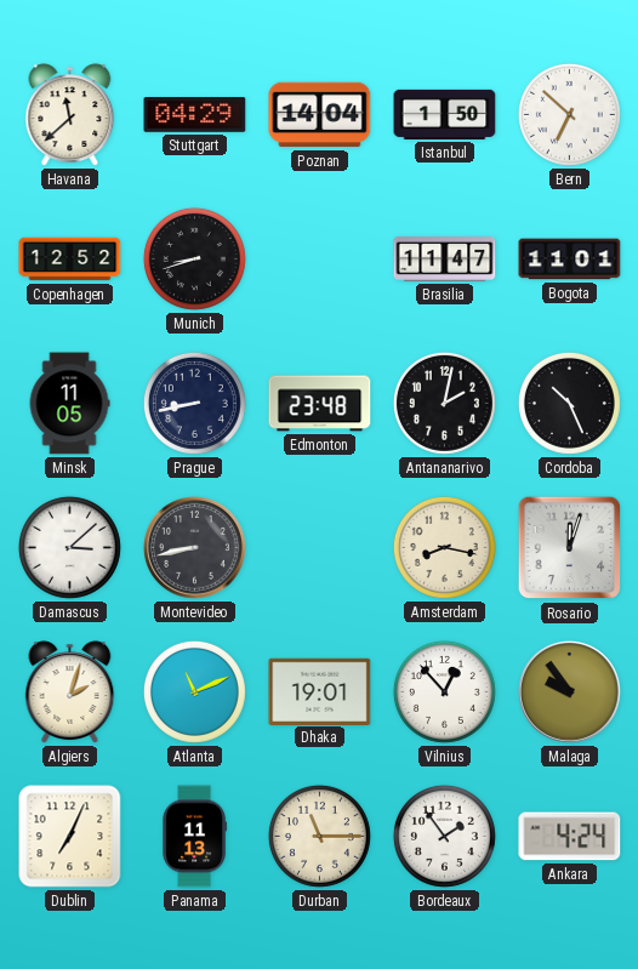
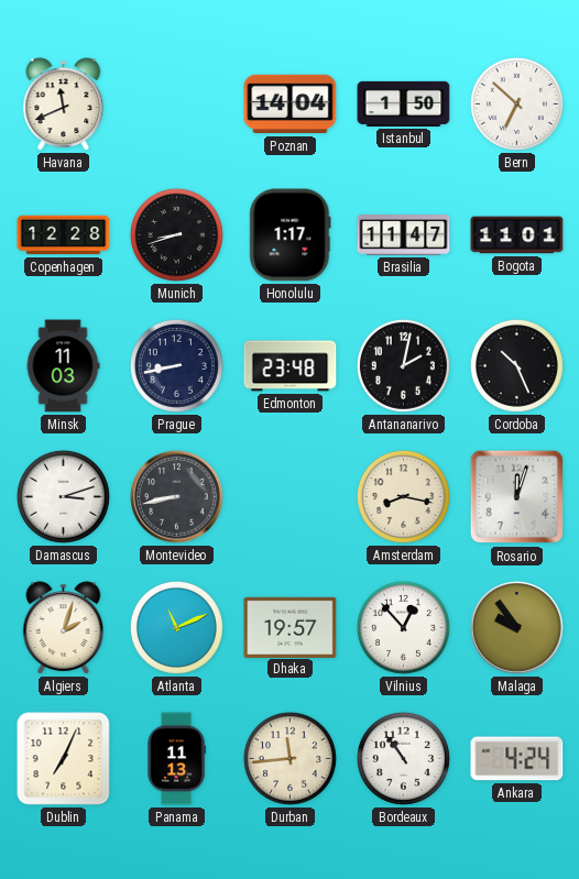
Havana: 11:38 -> 11:41
Stuttgart: 04:29 -> none
Copenhagen: 12:52 -> 12:28
Honolulu: none -> 1:17
Minsk: 11:05 -> 11:03
Damascus: 3:08 -> 3:12
Dhaka: 19:01 -> 19:57
Durban: 11:15 -> 11:44
Bordeaux: 1:54 -> 10:54
